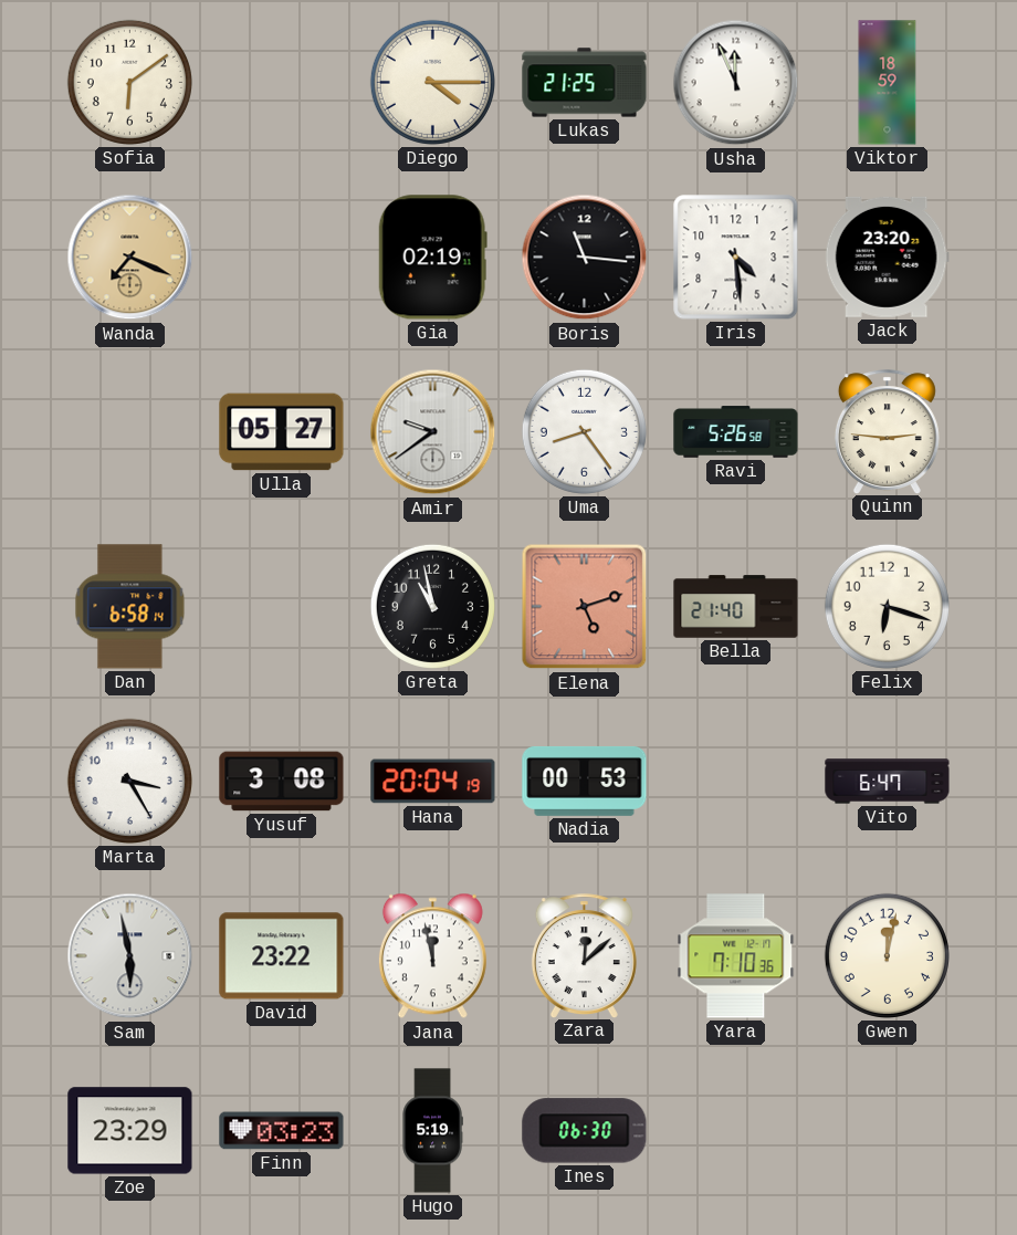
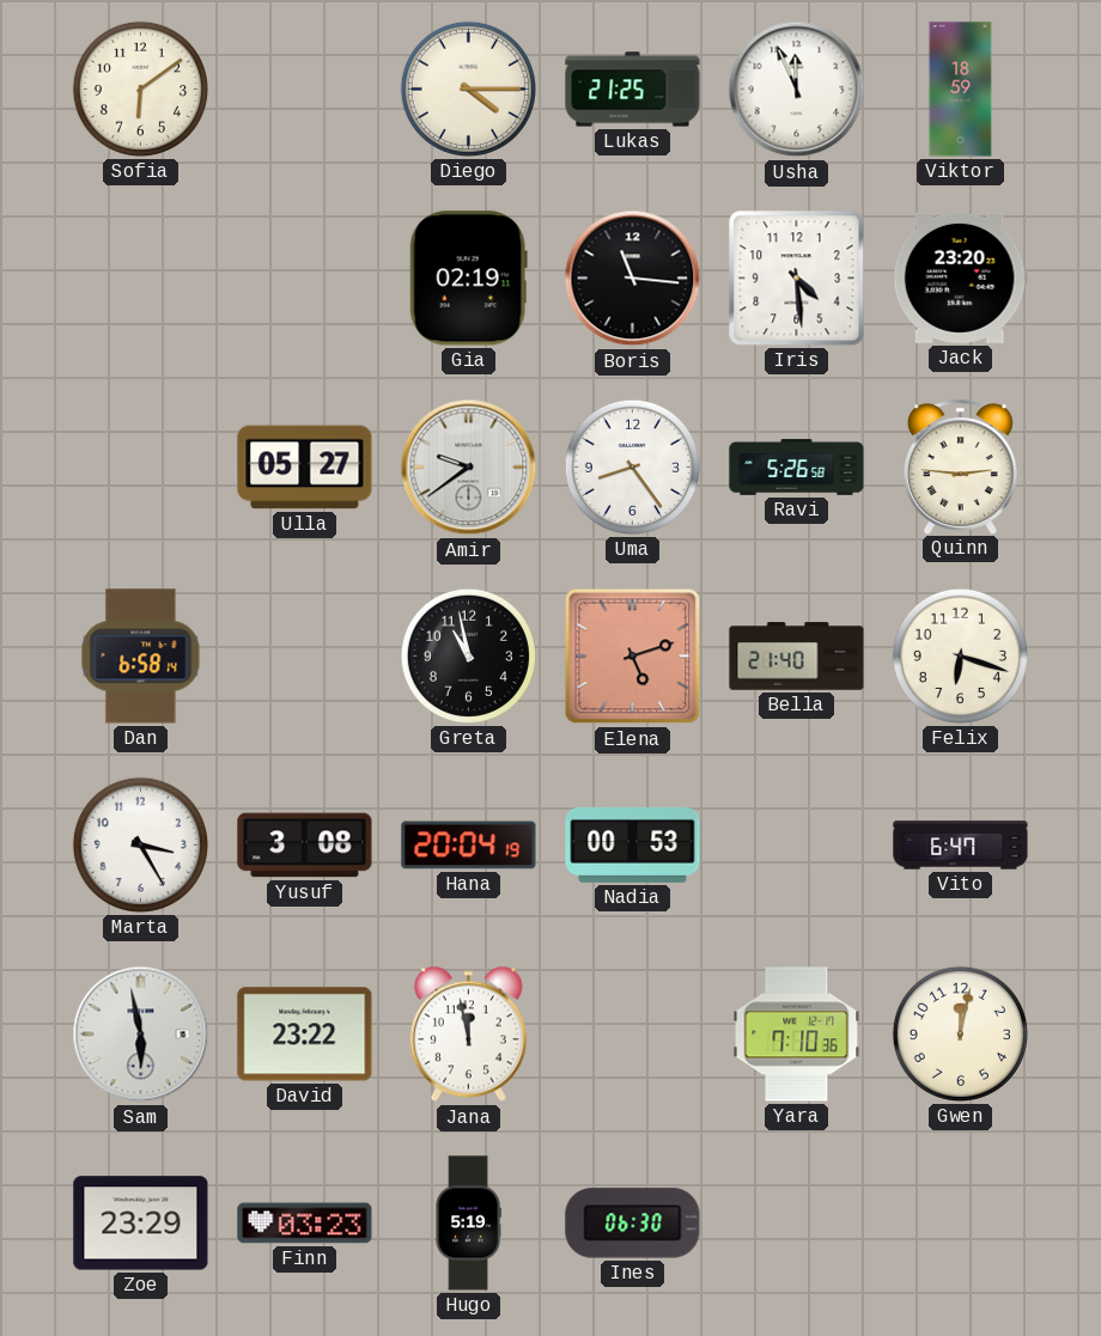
Wanda: 7:19 -> none
Zara: 12:08 -> none
